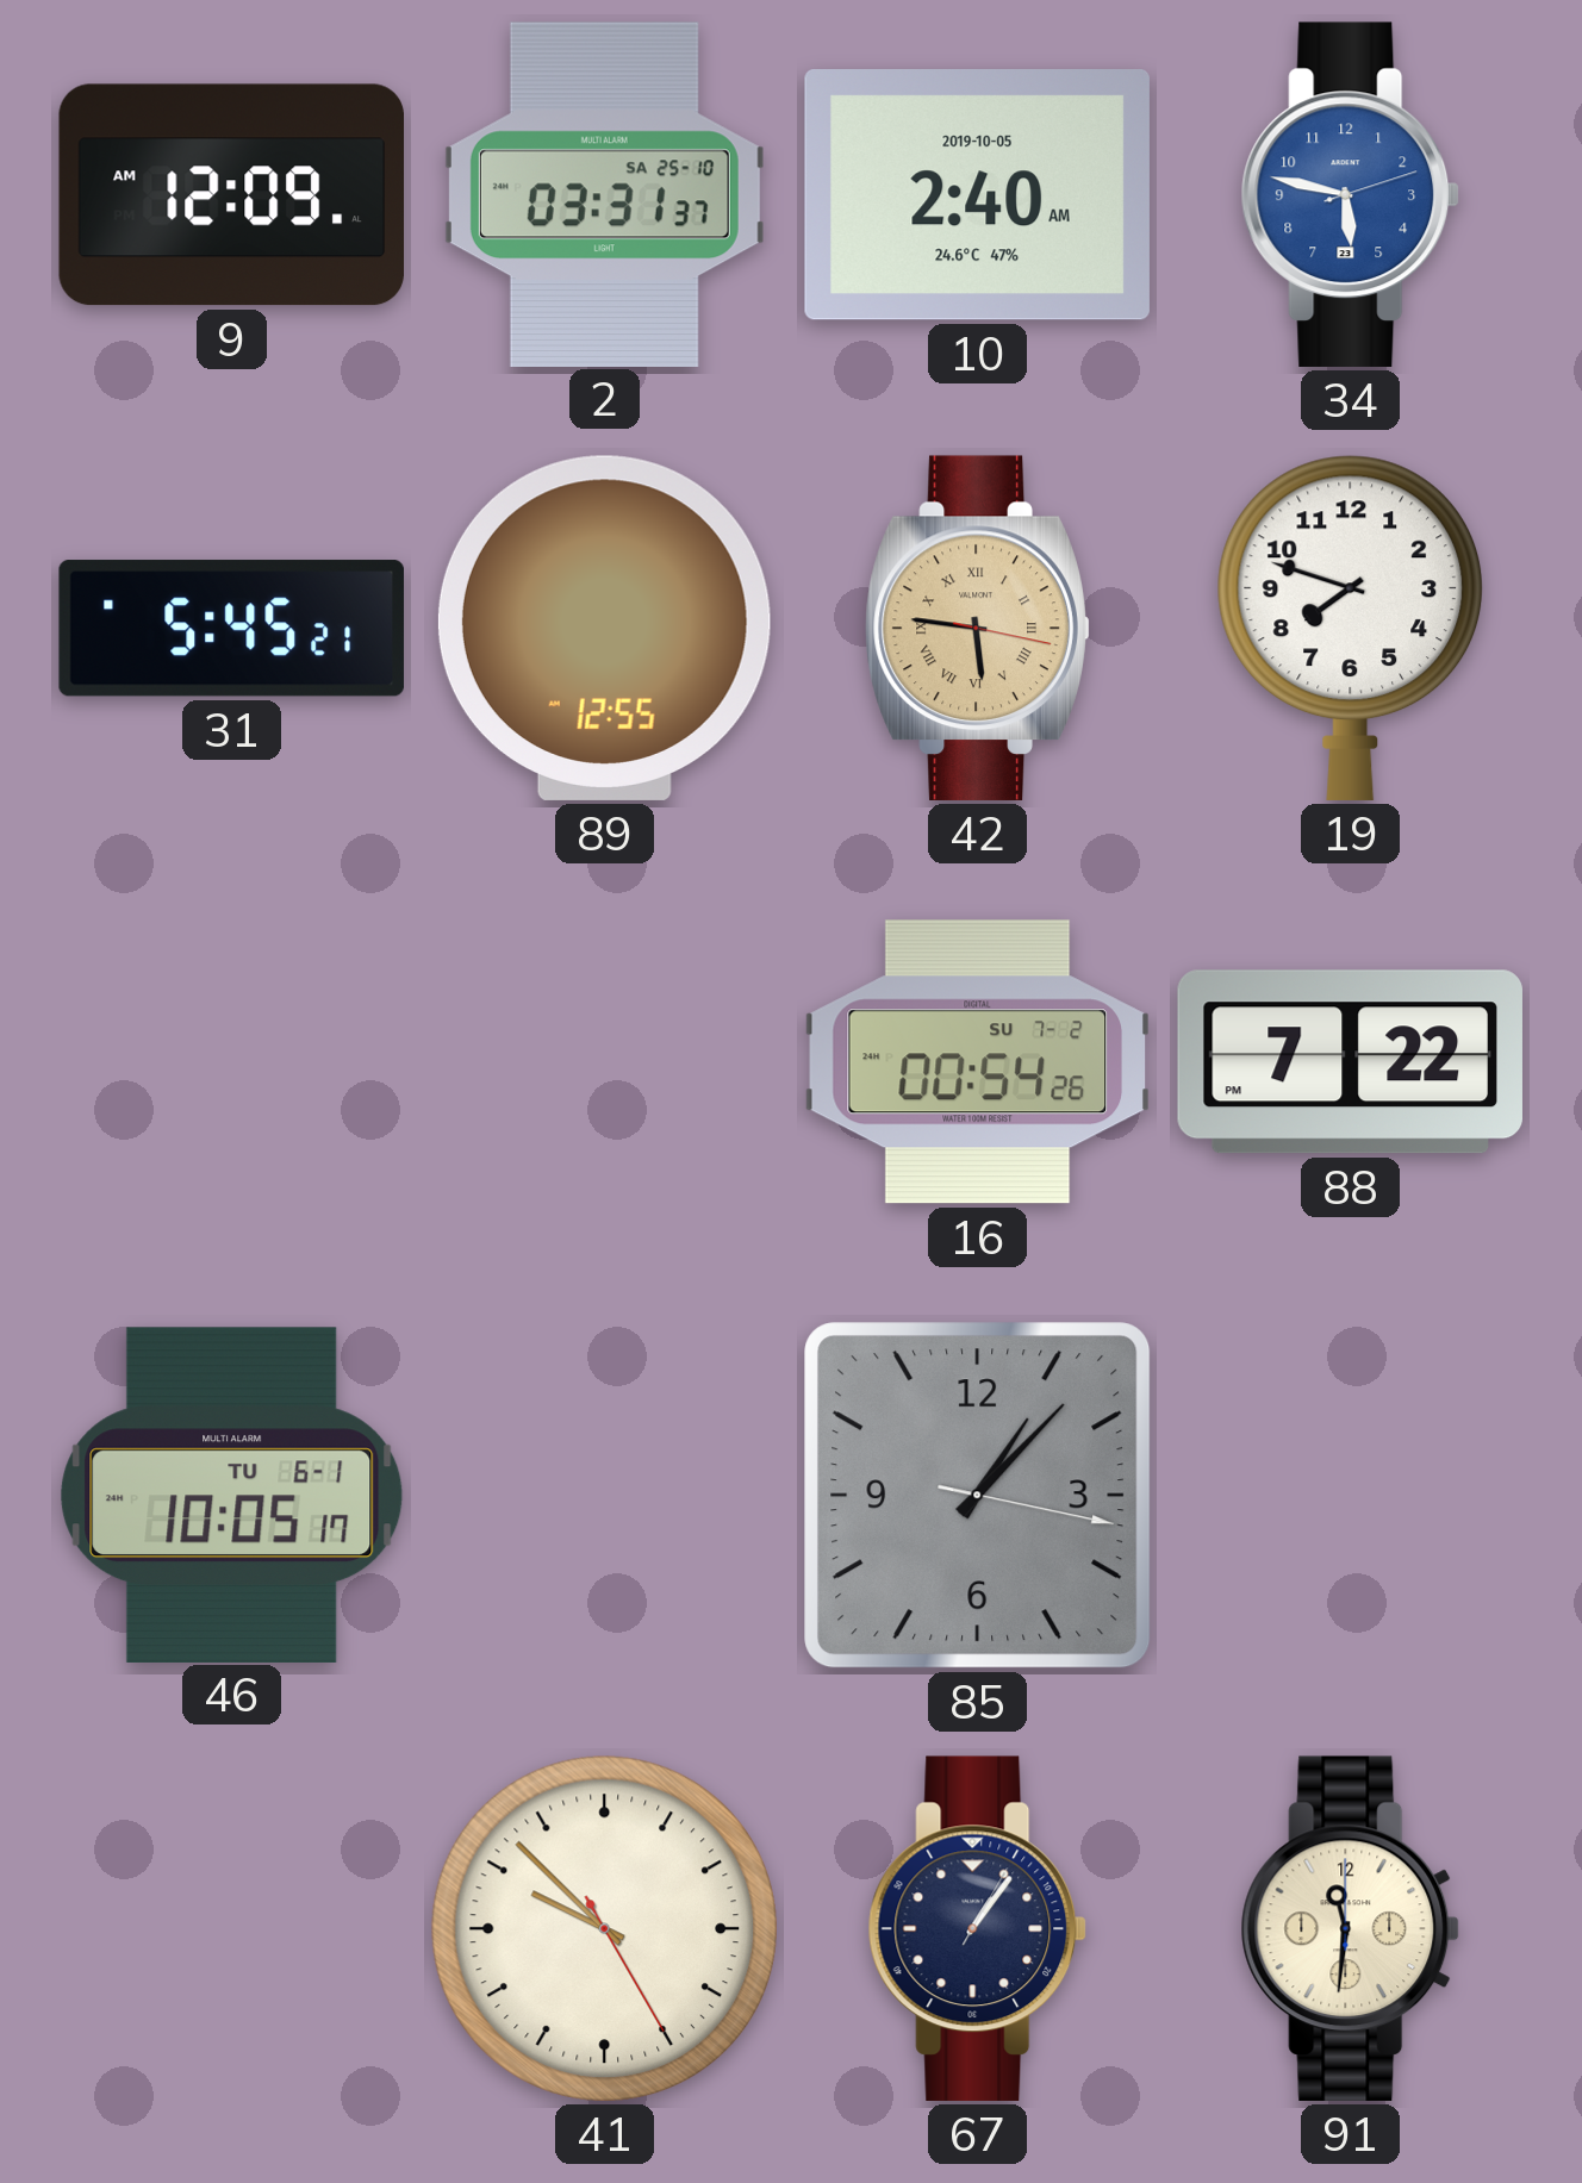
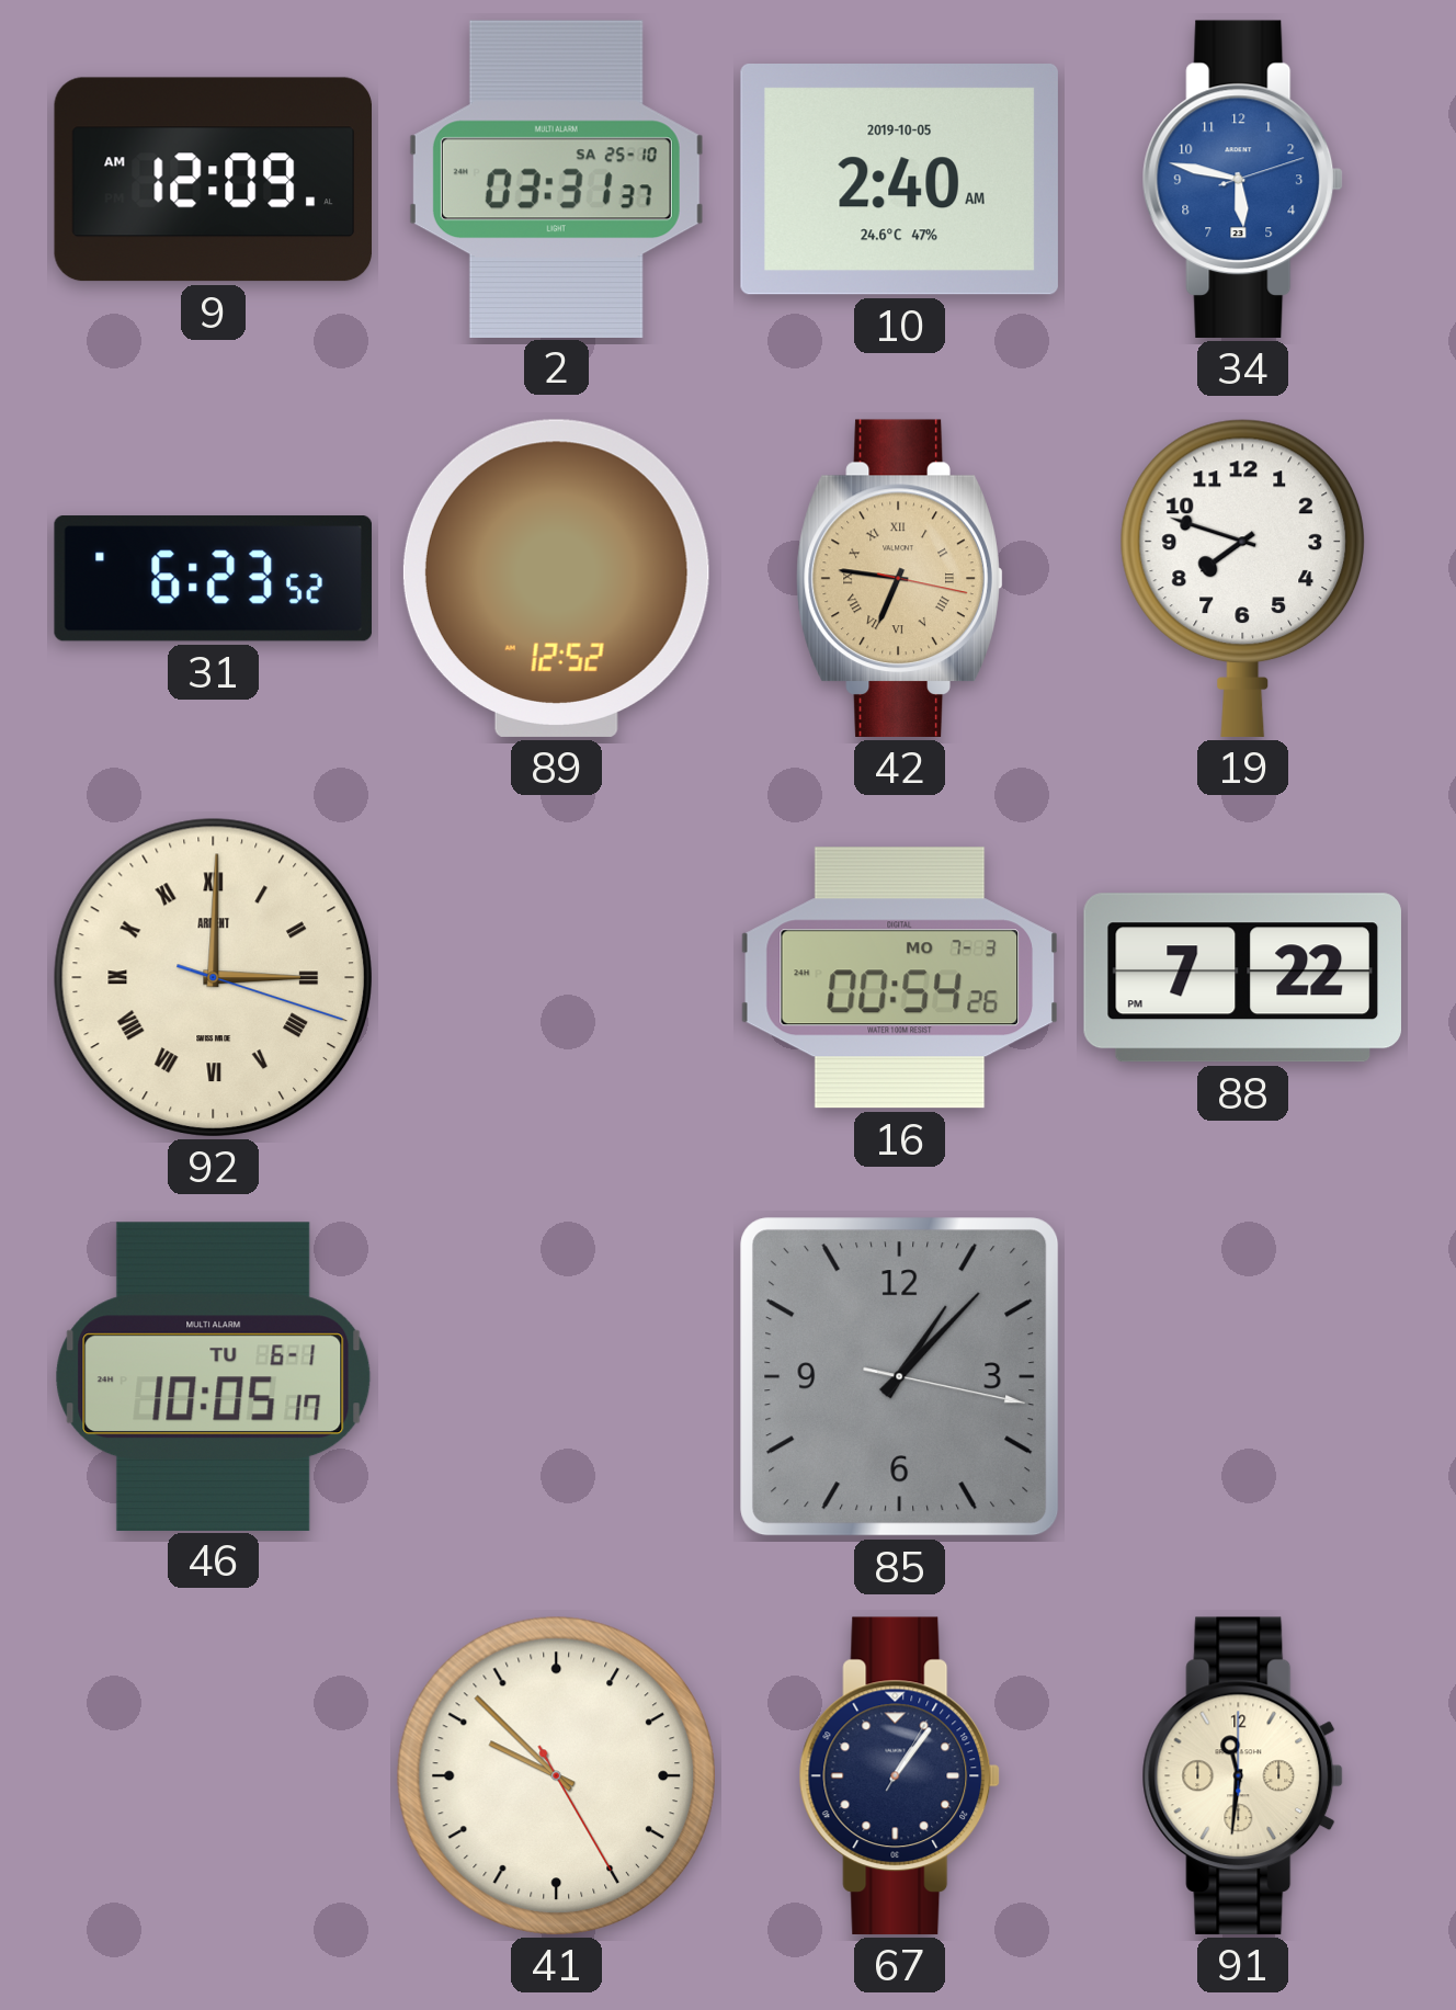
31: 5:45 -> 6:23
89: 12:55 -> 12:52
42: 5:46 -> 6:46
92: none -> 3:00
16 date: SU 7-2 -> MO 7-3
